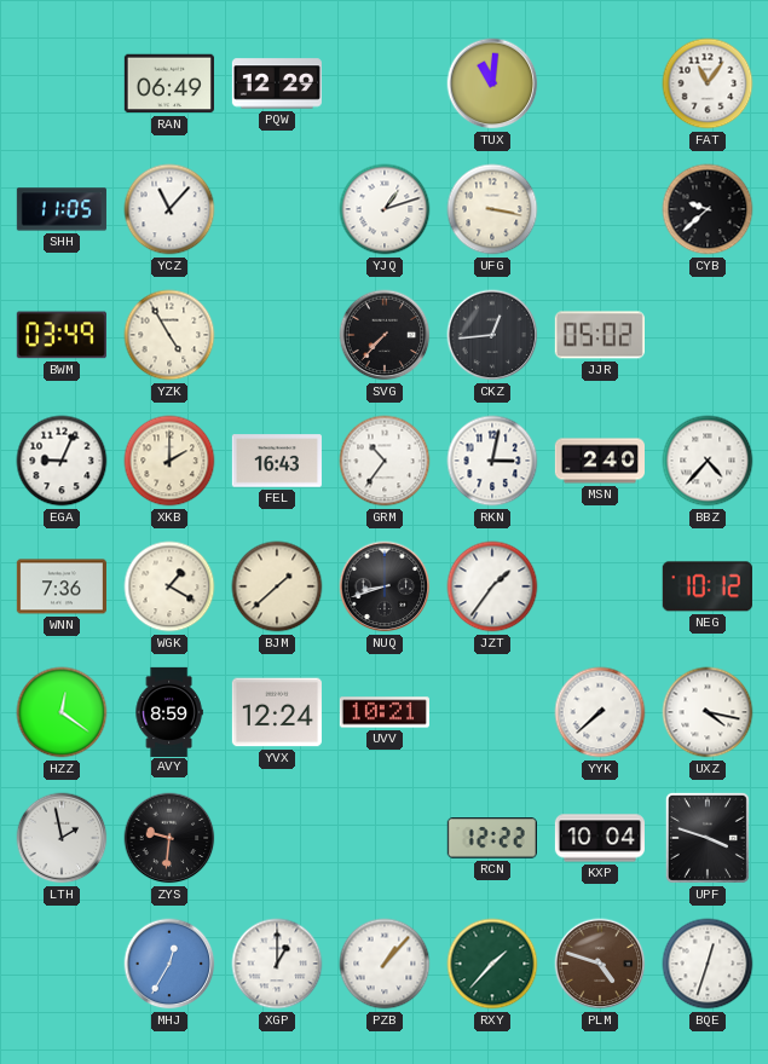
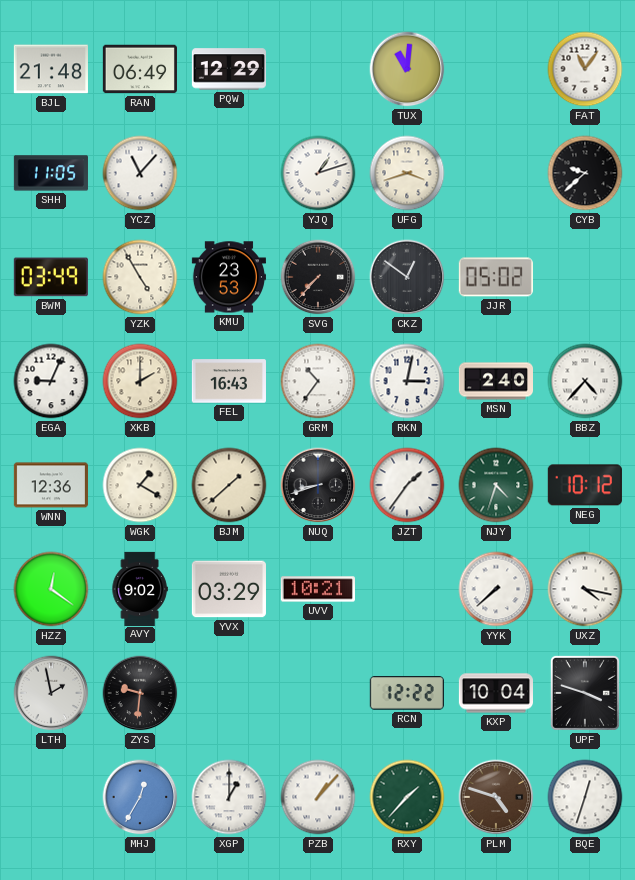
BJL: none -> 21:48
UFG: 3:17 -> 3:42
KMU: none -> 23:53
CKZ: 12:44 -> 12:51
WNN: 7:36 -> 12:36
NJY: none -> 4:33
AVY: 8:59 -> 9:02
YVX: 12:24 -> 03:29
